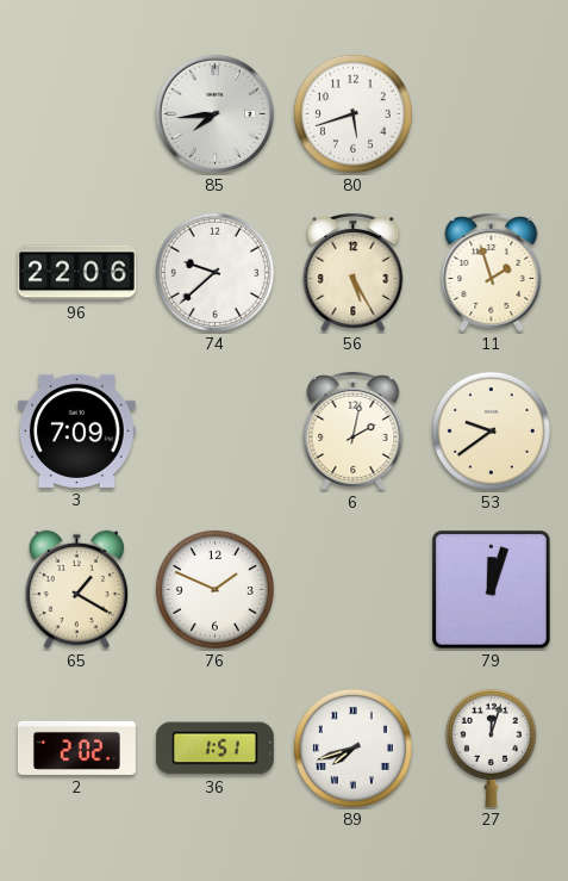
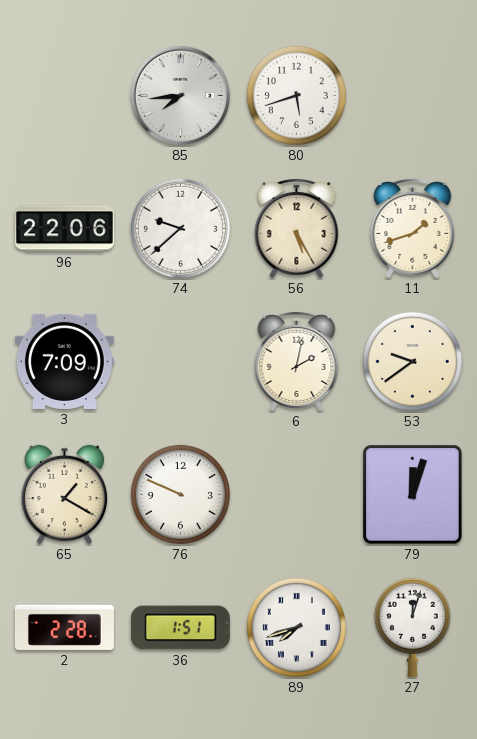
11: 1:57 -> 1:42
76: 1:49 -> 9:49
2: 2:02 -> 2:28
